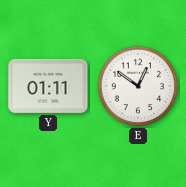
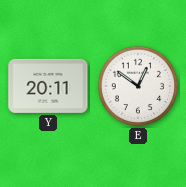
Y: 01:11 -> 20:11
